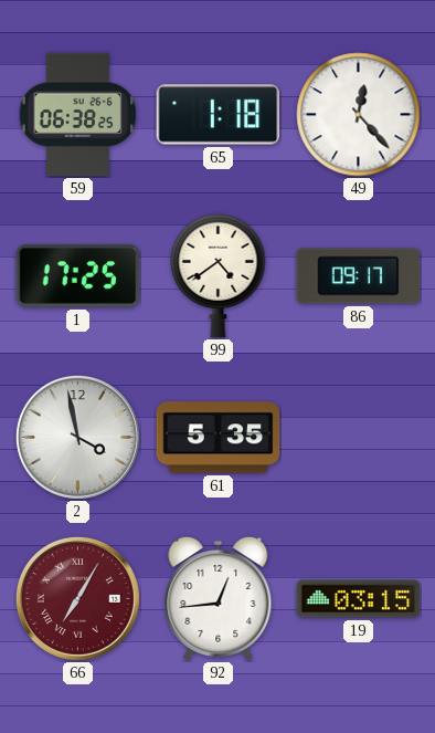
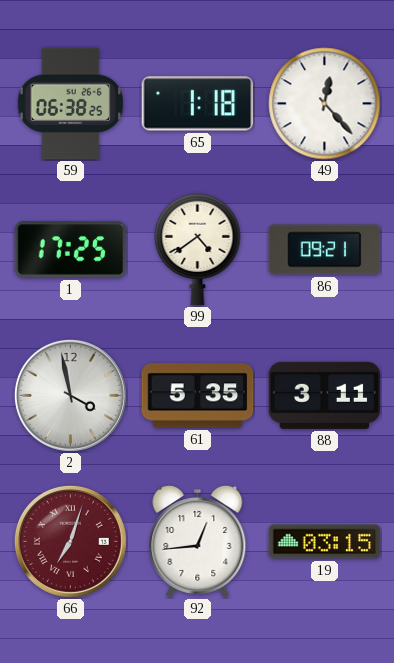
86: 09:17 -> 09:21
88: none -> 3:11
66: 7:05 -> 7:03
